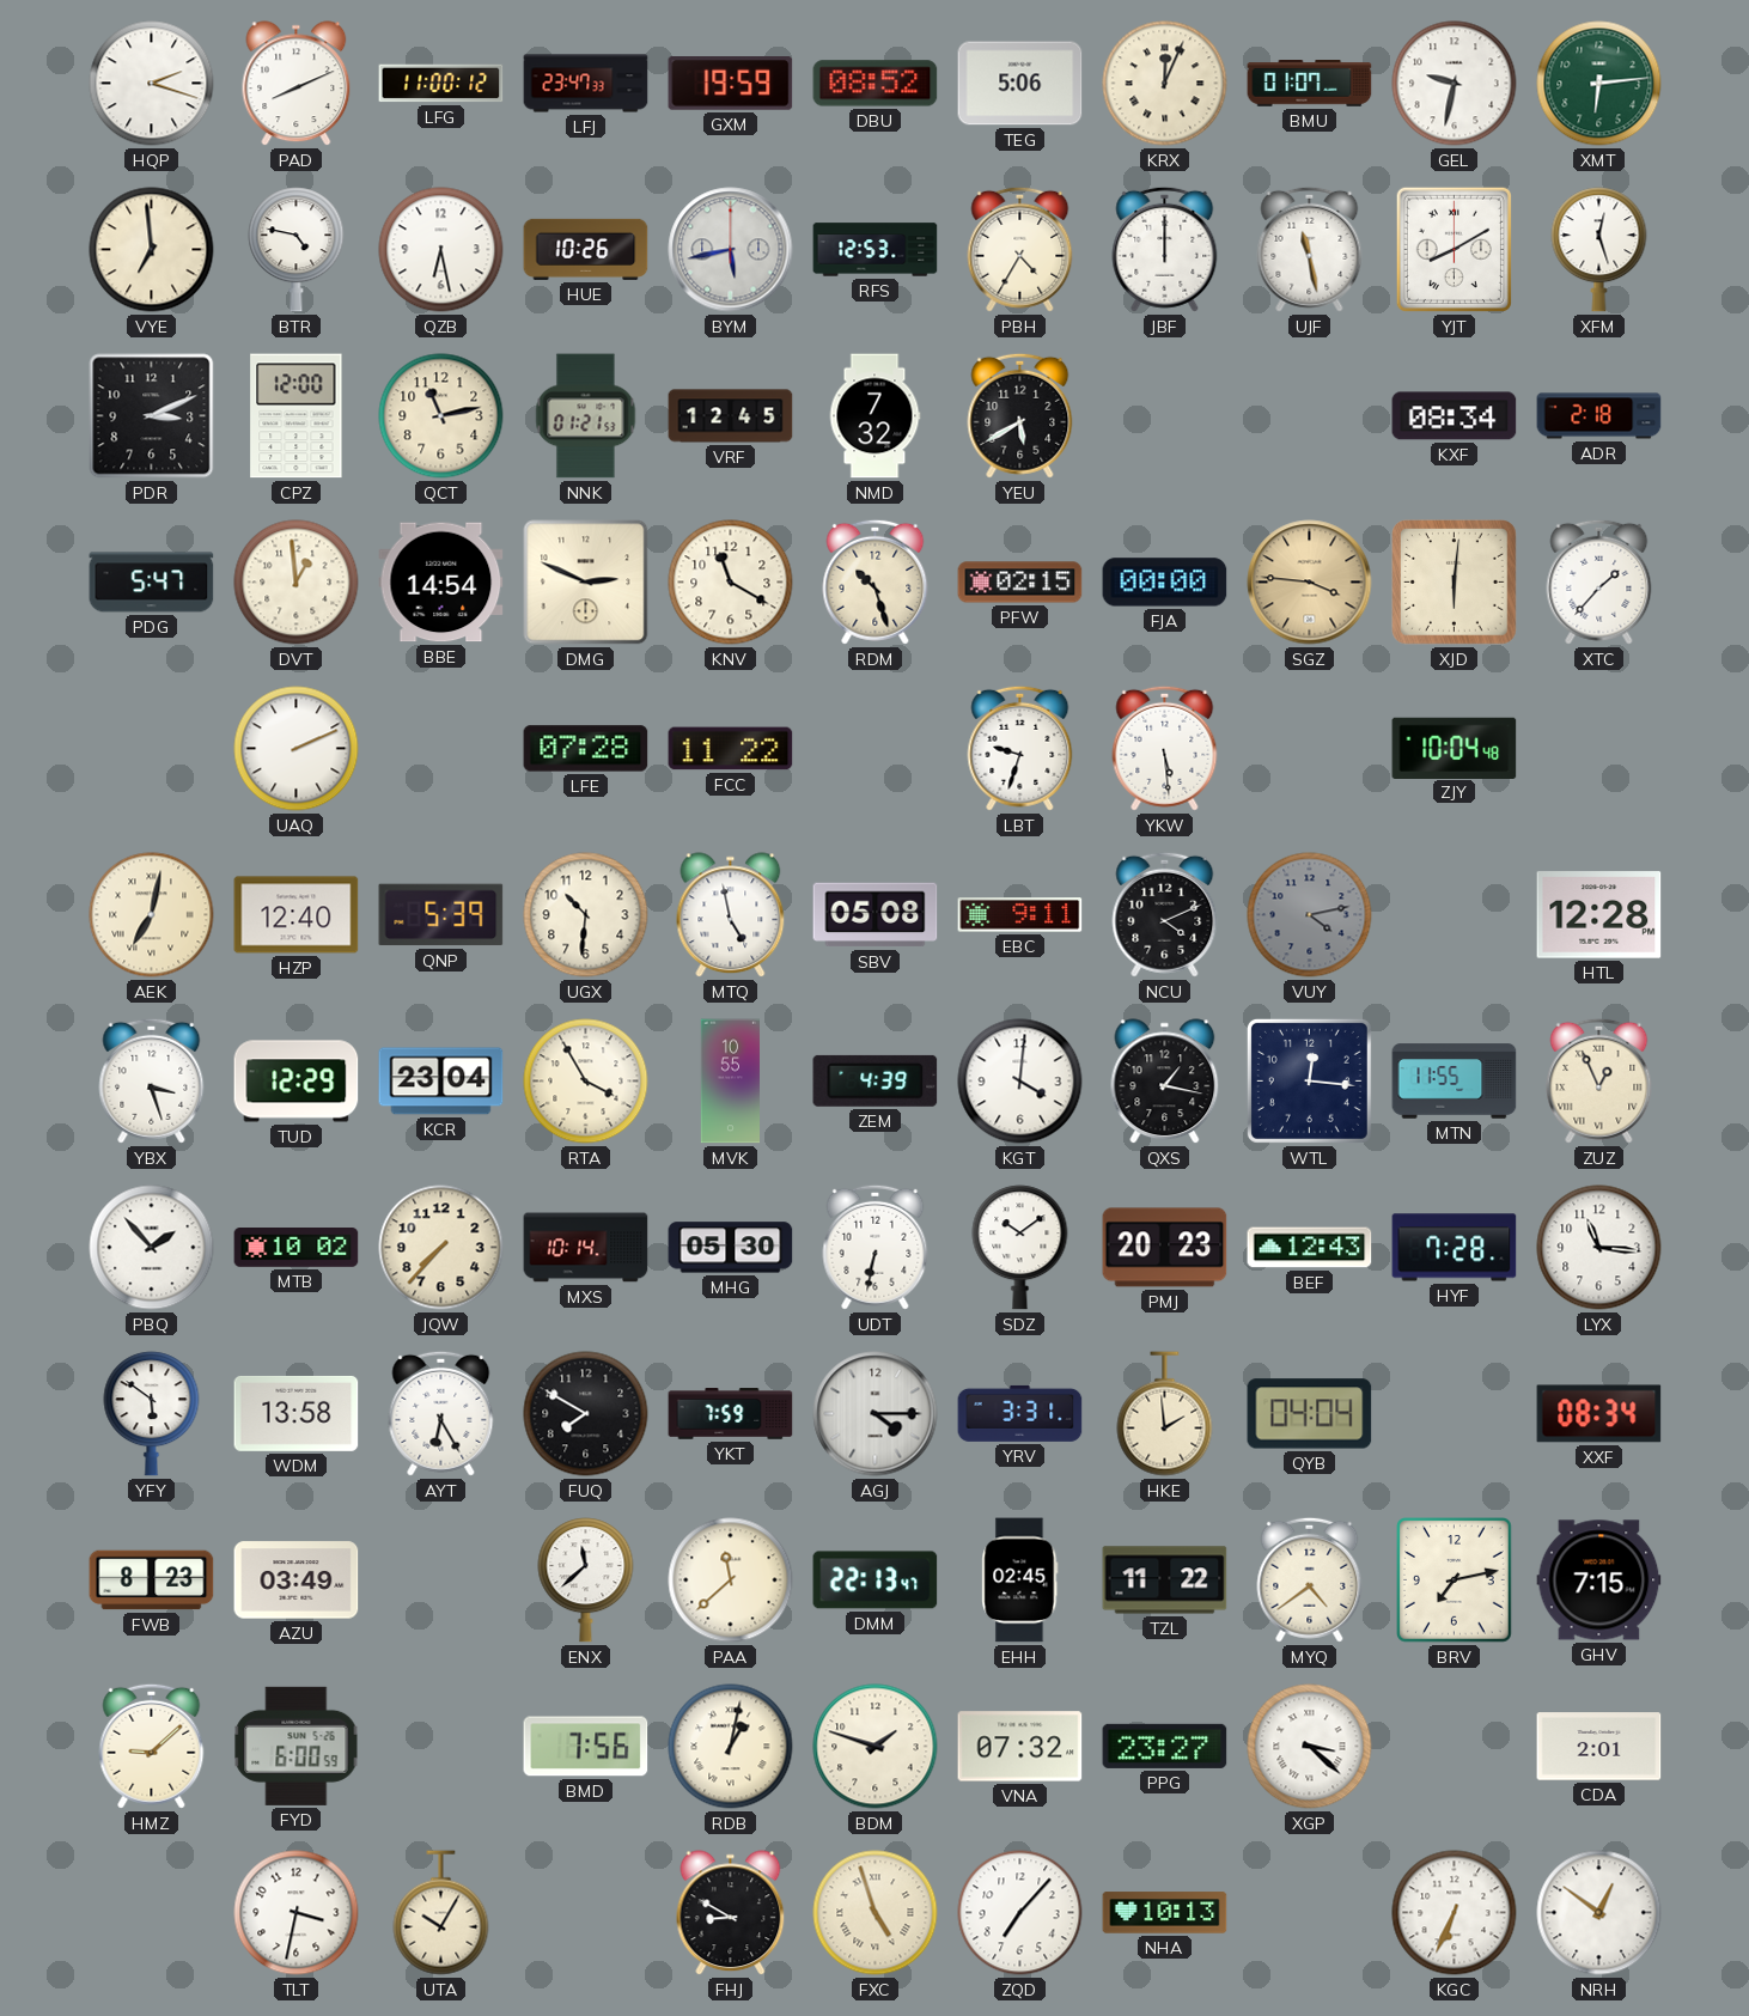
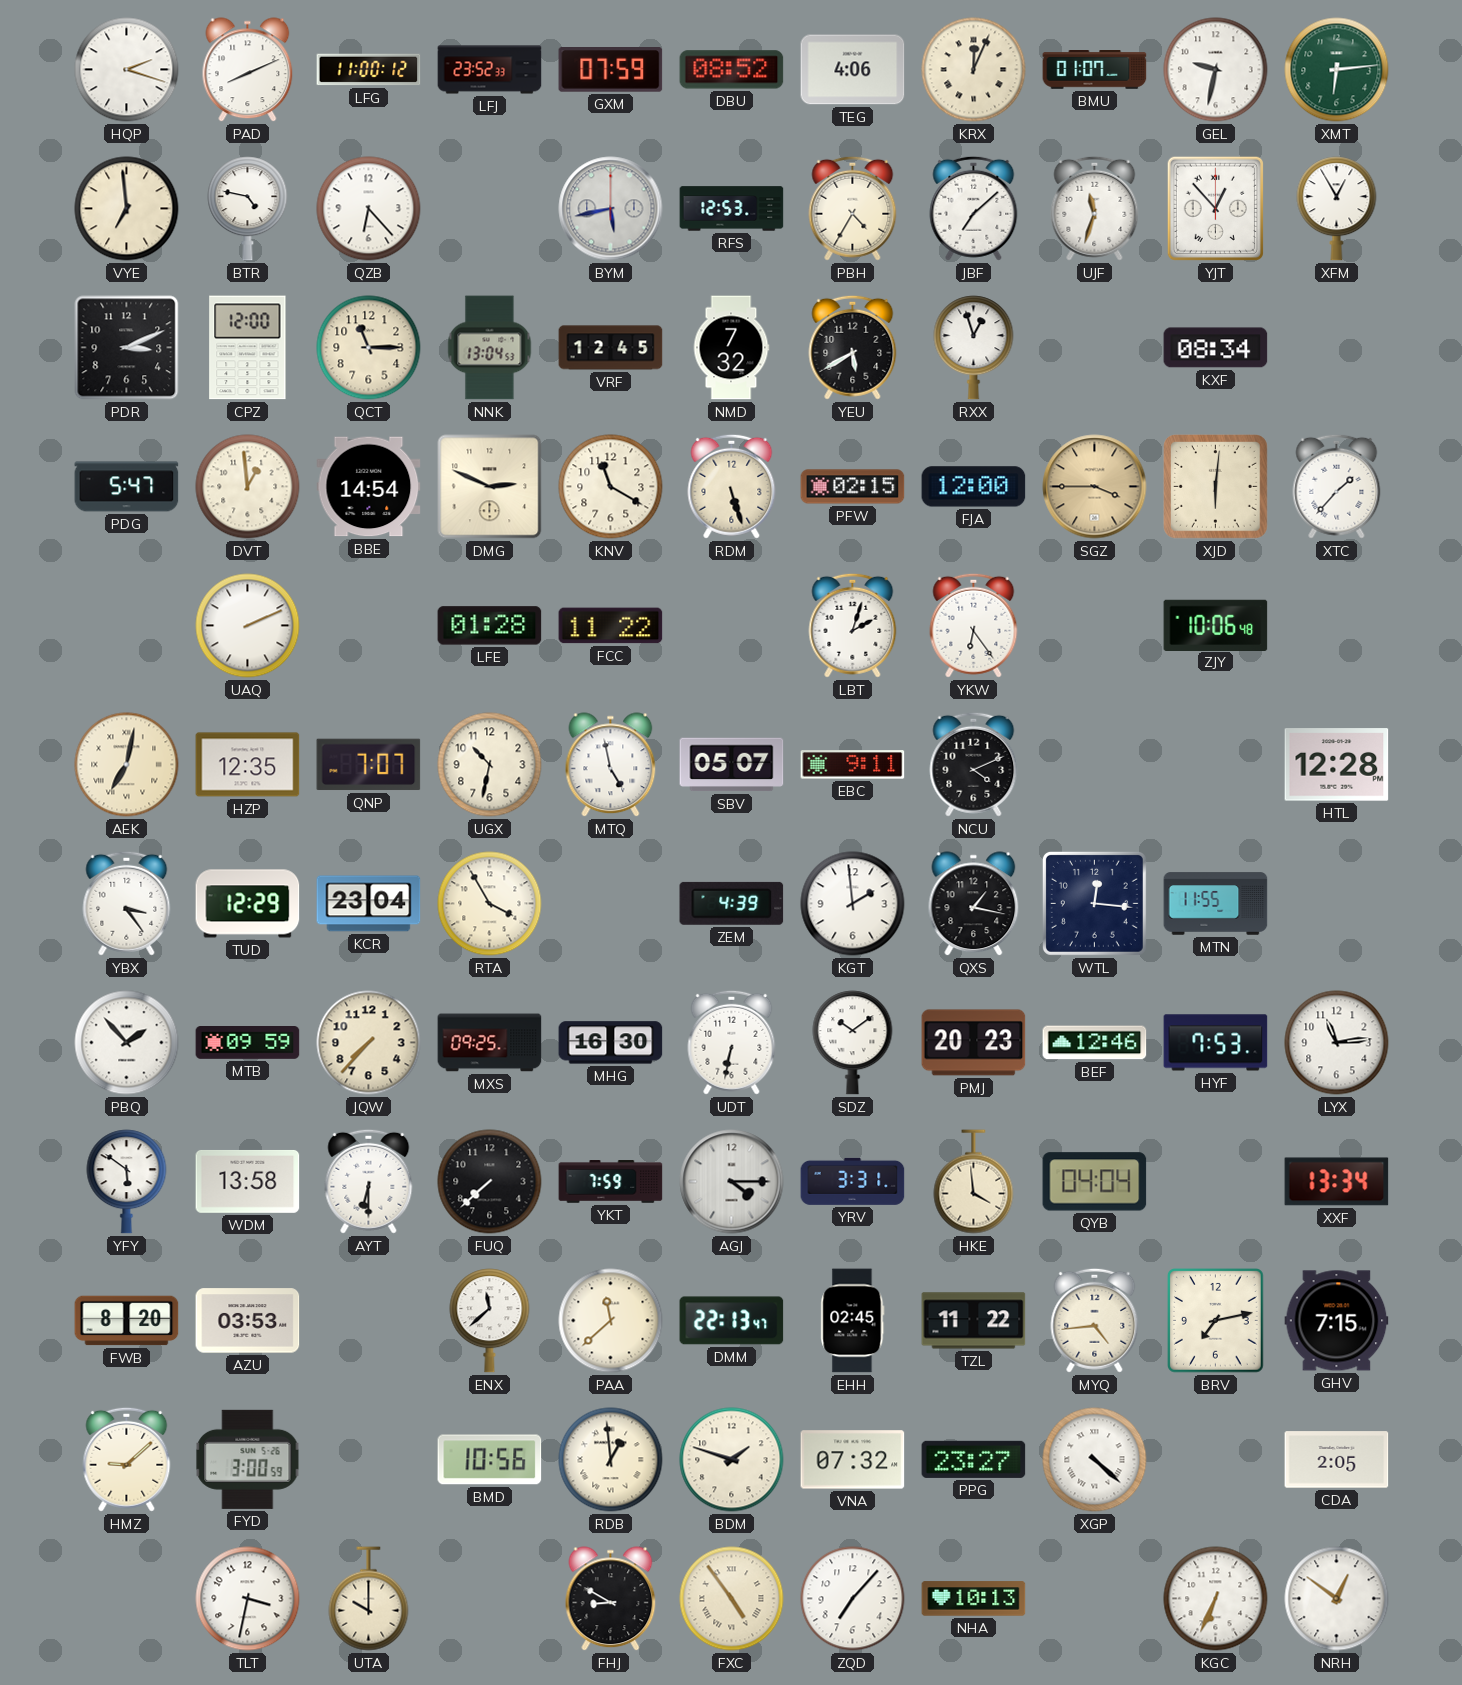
LFJ: 23:47 -> 23:52
GXM: 19:59 -> 07:59
TEG: 5:06 -> 4:06
QZB: 6:28 -> 6:23
HUE: 10:26 -> none
JBF: 12:00 -> 7:08
UJF: 11:28 -> 11:33
YJT: 8:10 -> 12:53
XFM: 12:27 -> 12:55
QCT: 11:13 -> 11:15
NNK: 01:21 -> 13:04
RXX: none -> 12:57
ADR: 2:18 -> none
RDM: 10:27 -> 5:27
FJA: 00:00 -> 12:00
SGZ: 3:46 -> 3:45
LFE: 07:28 -> 01:28
LBT: 9:33 -> 2:03
YKW: 5:29 -> 6:24
ZJY: 10:04 -> 10:06
HZP: 12:40 -> 12:35
QNP: 5:39 -> 7:07
UGX: 10:31 -> 10:32
SBV: 05:08 -> 05:07
VUY: 4:13 -> none
YBX: 3:27 -> 3:24
MVK: 10:55 -> none
KGT: 4:01 -> 1:59
ZUZ: 12:56 -> none
MTB: 10:02 -> 09:59
MXS: 10:14 -> 09:25
MHG: 05:30 -> 16:30
BEF: 12:43 -> 12:46
HYF: 7:28 -> 7:53
LYX: 11:16 -> 11:14
AYT: 6:25 -> 6:30
FUQ: 7:50 -> 7:38
HKE: 1:59 -> 3:59
XXF: 08:34 -> 13:34
FWB: 8:23 -> 8:20
AZU: 03:49 -> 03:53
MYQ: 4:39 -> 4:44
FYD: 6:00 -> 3:00
BMD: 7:56 -> 10:56
RDB: 1:02 -> 12:59
XGP: 3:22 -> 4:22
CDA: 2:01 -> 2:05
UTA: 10:05 -> 10:00
FXC: 4:57 -> 4:54
